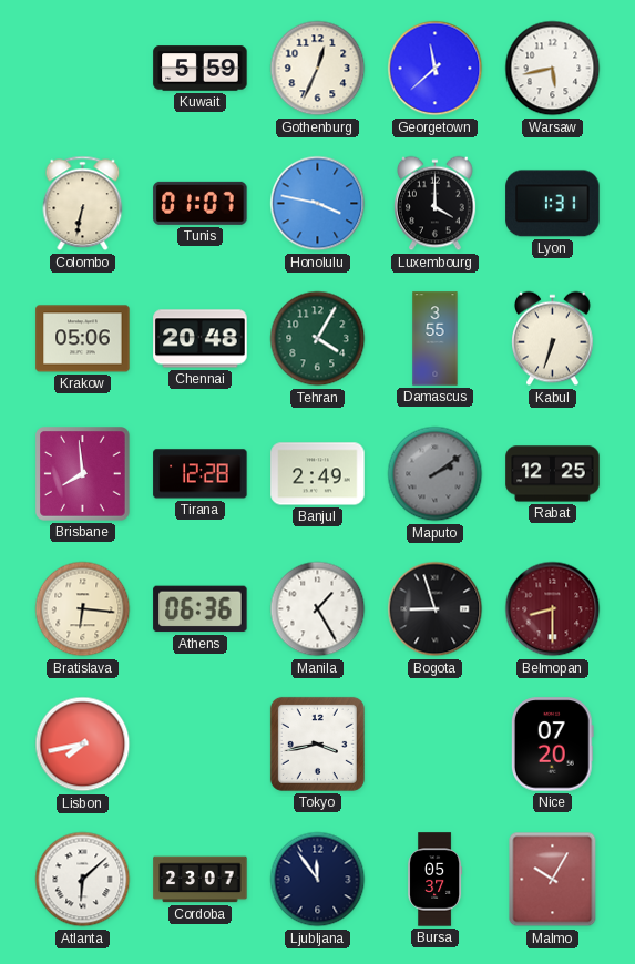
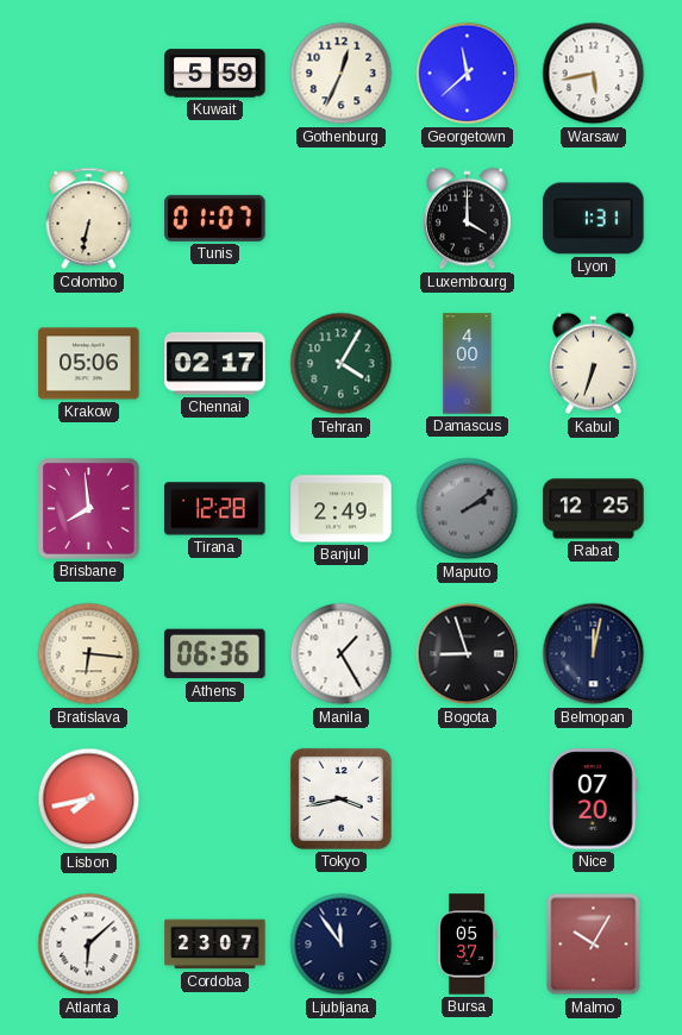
Honolulu: 3:47 -> none
Chennai: 20:48 -> 02:17
Damascus: 3:55 -> 4:00
Belmopan: 8:30 -> 12:02
Belmopan dial: burgundy -> navy
